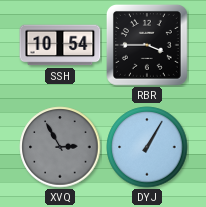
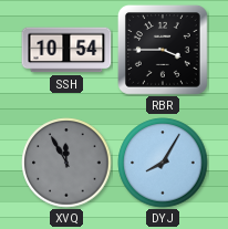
XVQ: 2:55 -> 11:55
DYJ: 1:05 -> 8:05
